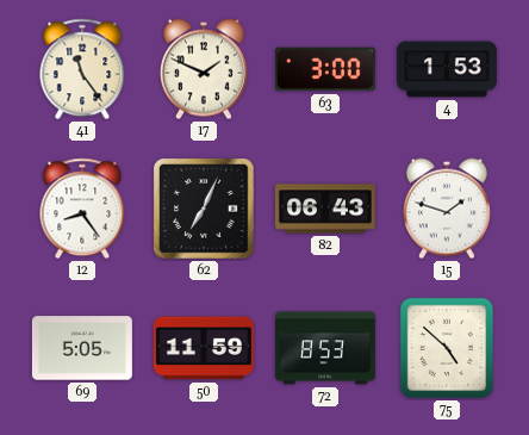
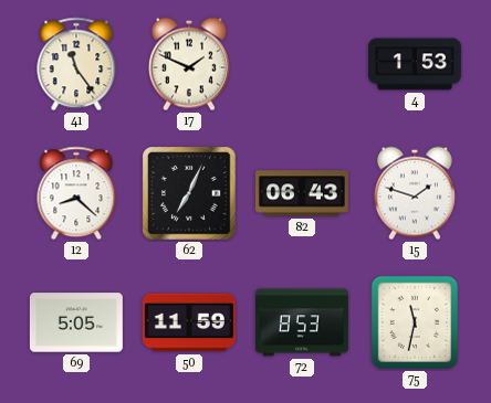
63: 3:00 -> none
12: 8:24 -> 8:22
75: 4:52 -> 11:32
